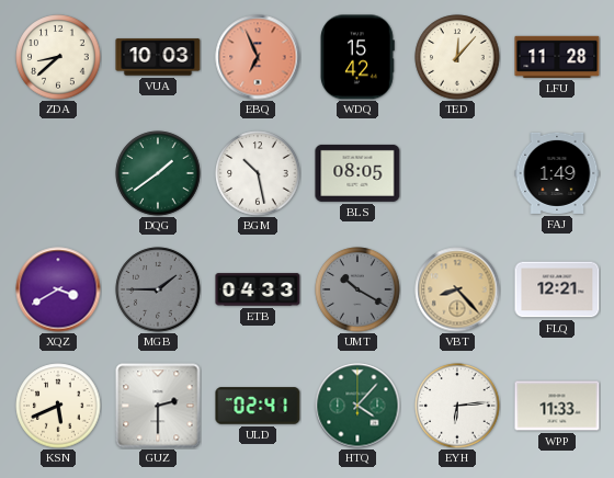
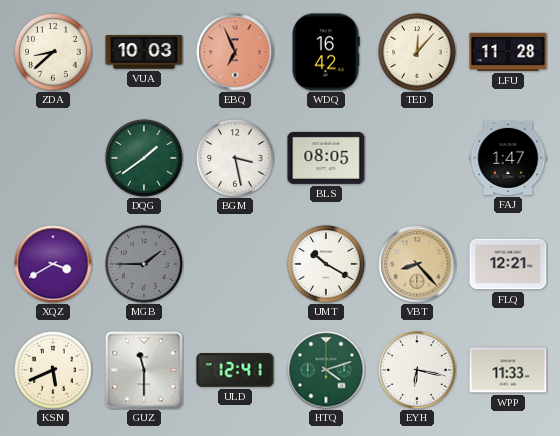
WDQ: 15:42 -> 16:42
BGM: 10:28 -> 3:28
FAJ: 1:49 -> 1:47
ETB: 04:33 -> none
UMT dial: grey -> white
GUZ: 2:30 -> 11:30
ULD: 02:41 -> 12:41
HTQ: 4:07 -> 4:12
EYH: 6:14 -> 6:17
